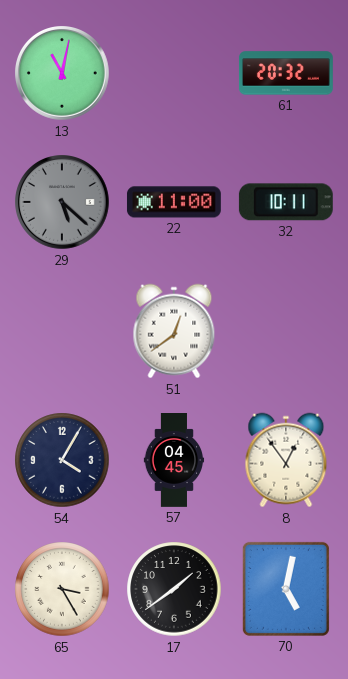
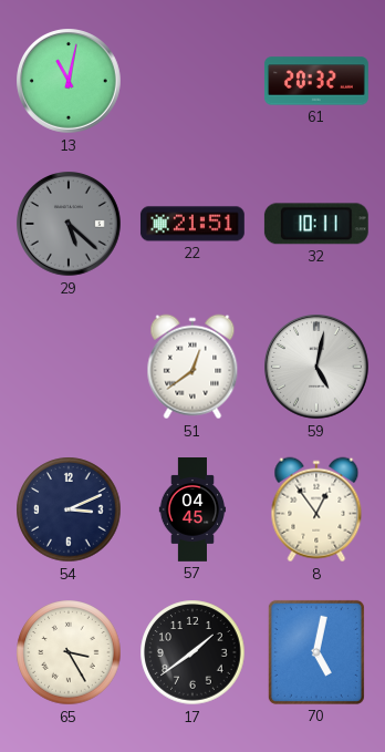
22: 11:00 -> 21:51
59: none -> 5:02
54: 4:05 -> 3:11
